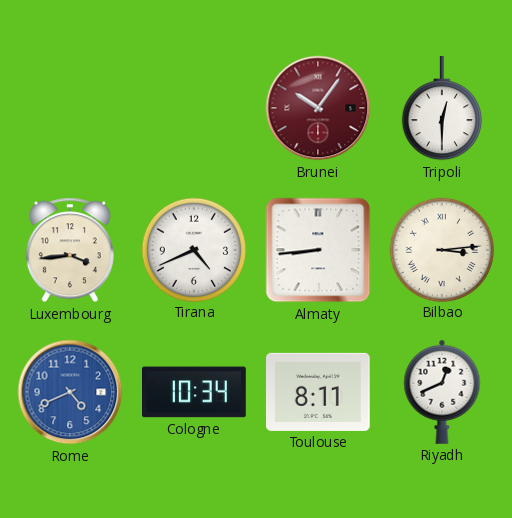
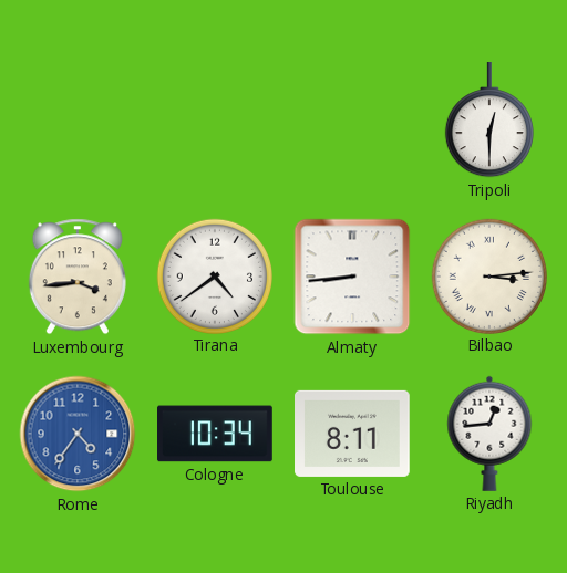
Brunei: 10:06 -> none
Tirana: 4:41 -> 4:39
Rome: 4:41 -> 4:36
Riyadh: 12:41 -> 12:44
